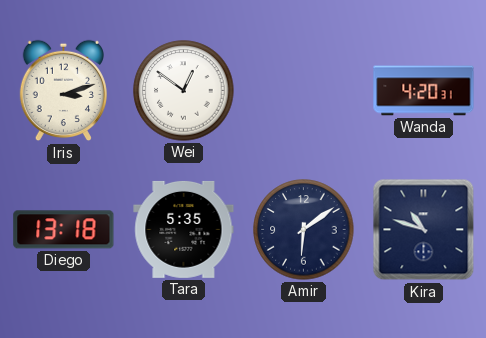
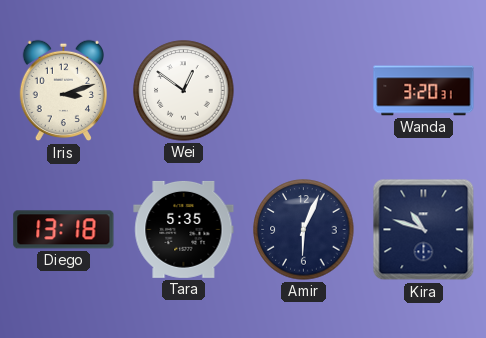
Wanda: 4:20 -> 3:20
Amir: 6:09 -> 6:04
